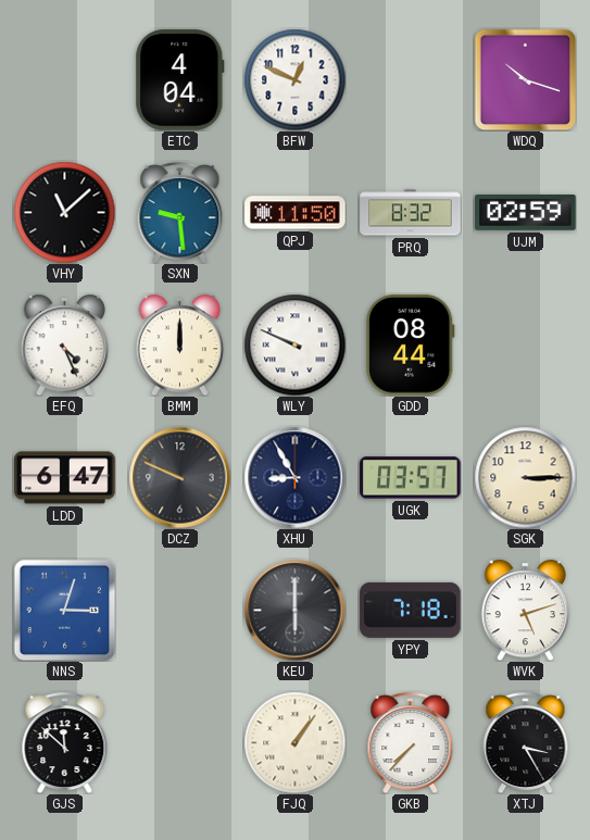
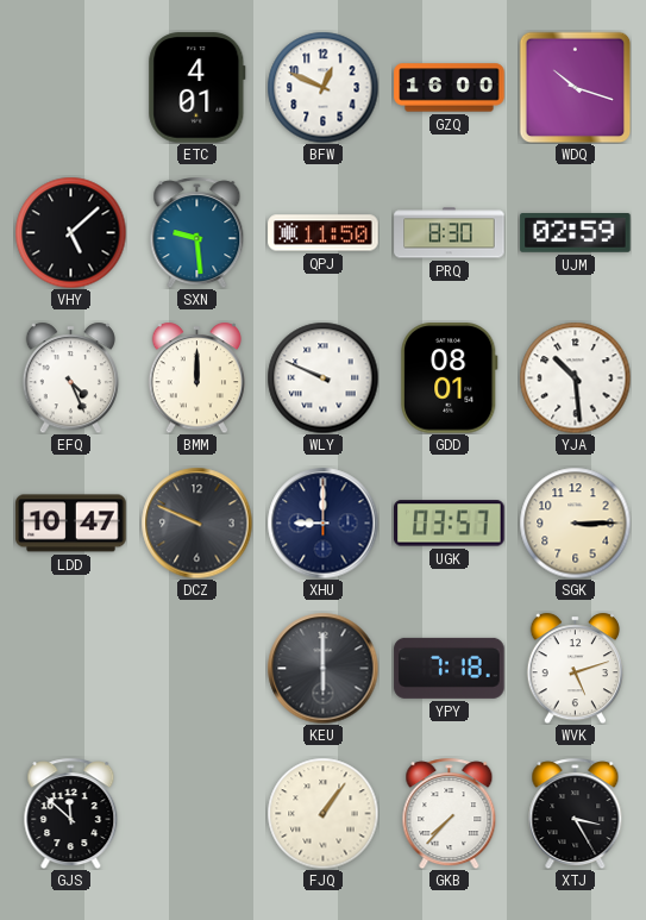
ETC: 4:04 -> 4:01
GZQ: none -> 16:00
VHY: 11:08 -> 5:08
PRQ: 8:32 -> 8:30
GDD: 08:44 -> 08:01
YJA: none -> 10:29
LDD: 6:47 -> 10:47
XHU: 8:55 -> 9:00
NNS: 3:03 -> none
